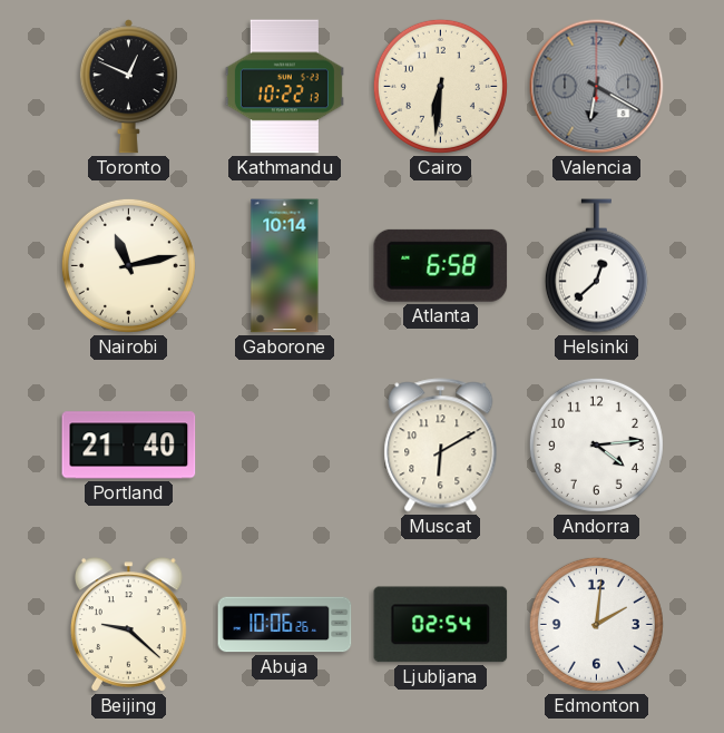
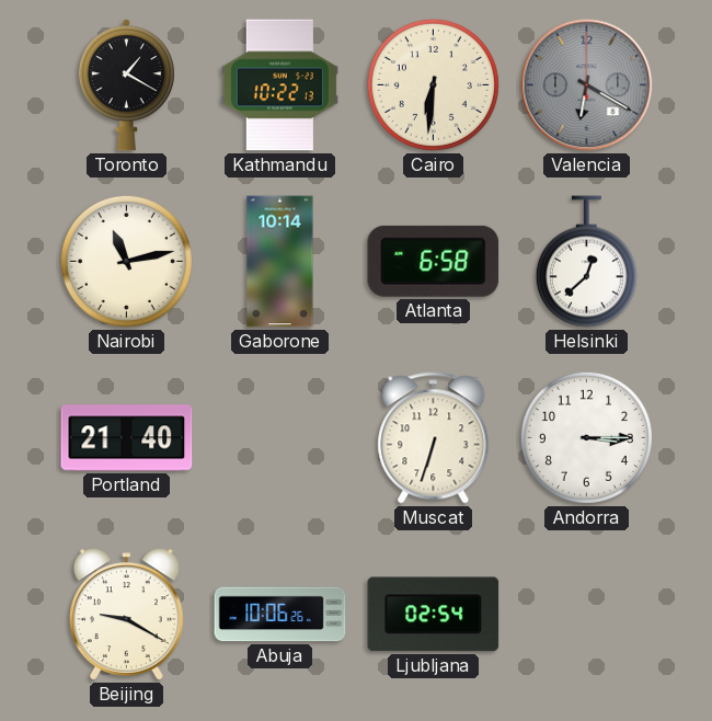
Toronto: 12:49 -> 1:20
Muscat: 6:10 -> 6:33
Andorra: 4:14 -> 3:15
Beijing: 9:22 -> 9:20
Edmonton: 2:01 -> none
